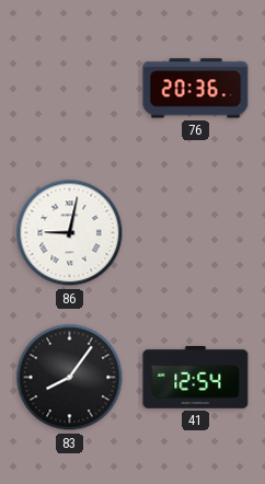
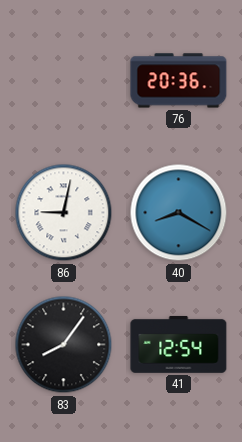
40: none -> 8:20
